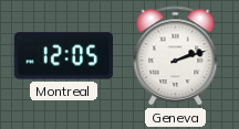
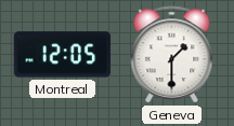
Geneva: 2:12 -> 1:30
